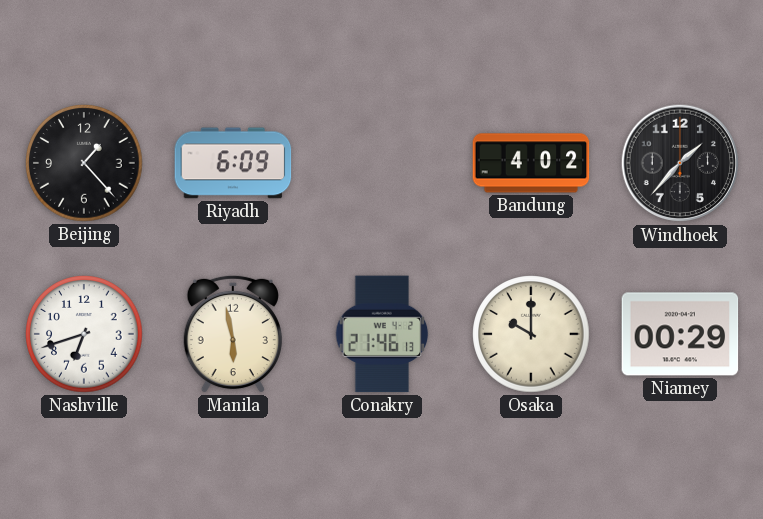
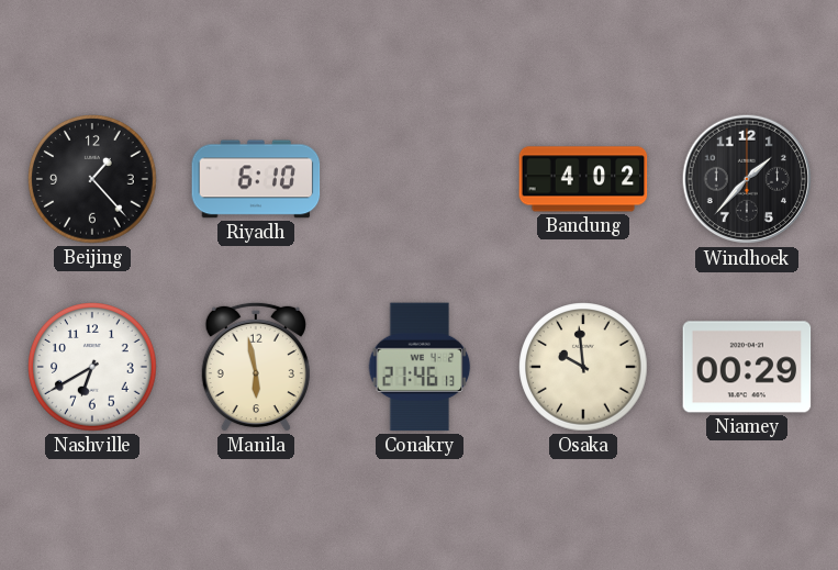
Riyadh: 6:09 -> 6:10
Nashville: 6:42 -> 6:40
Osaka: 10:00 -> 9:59
